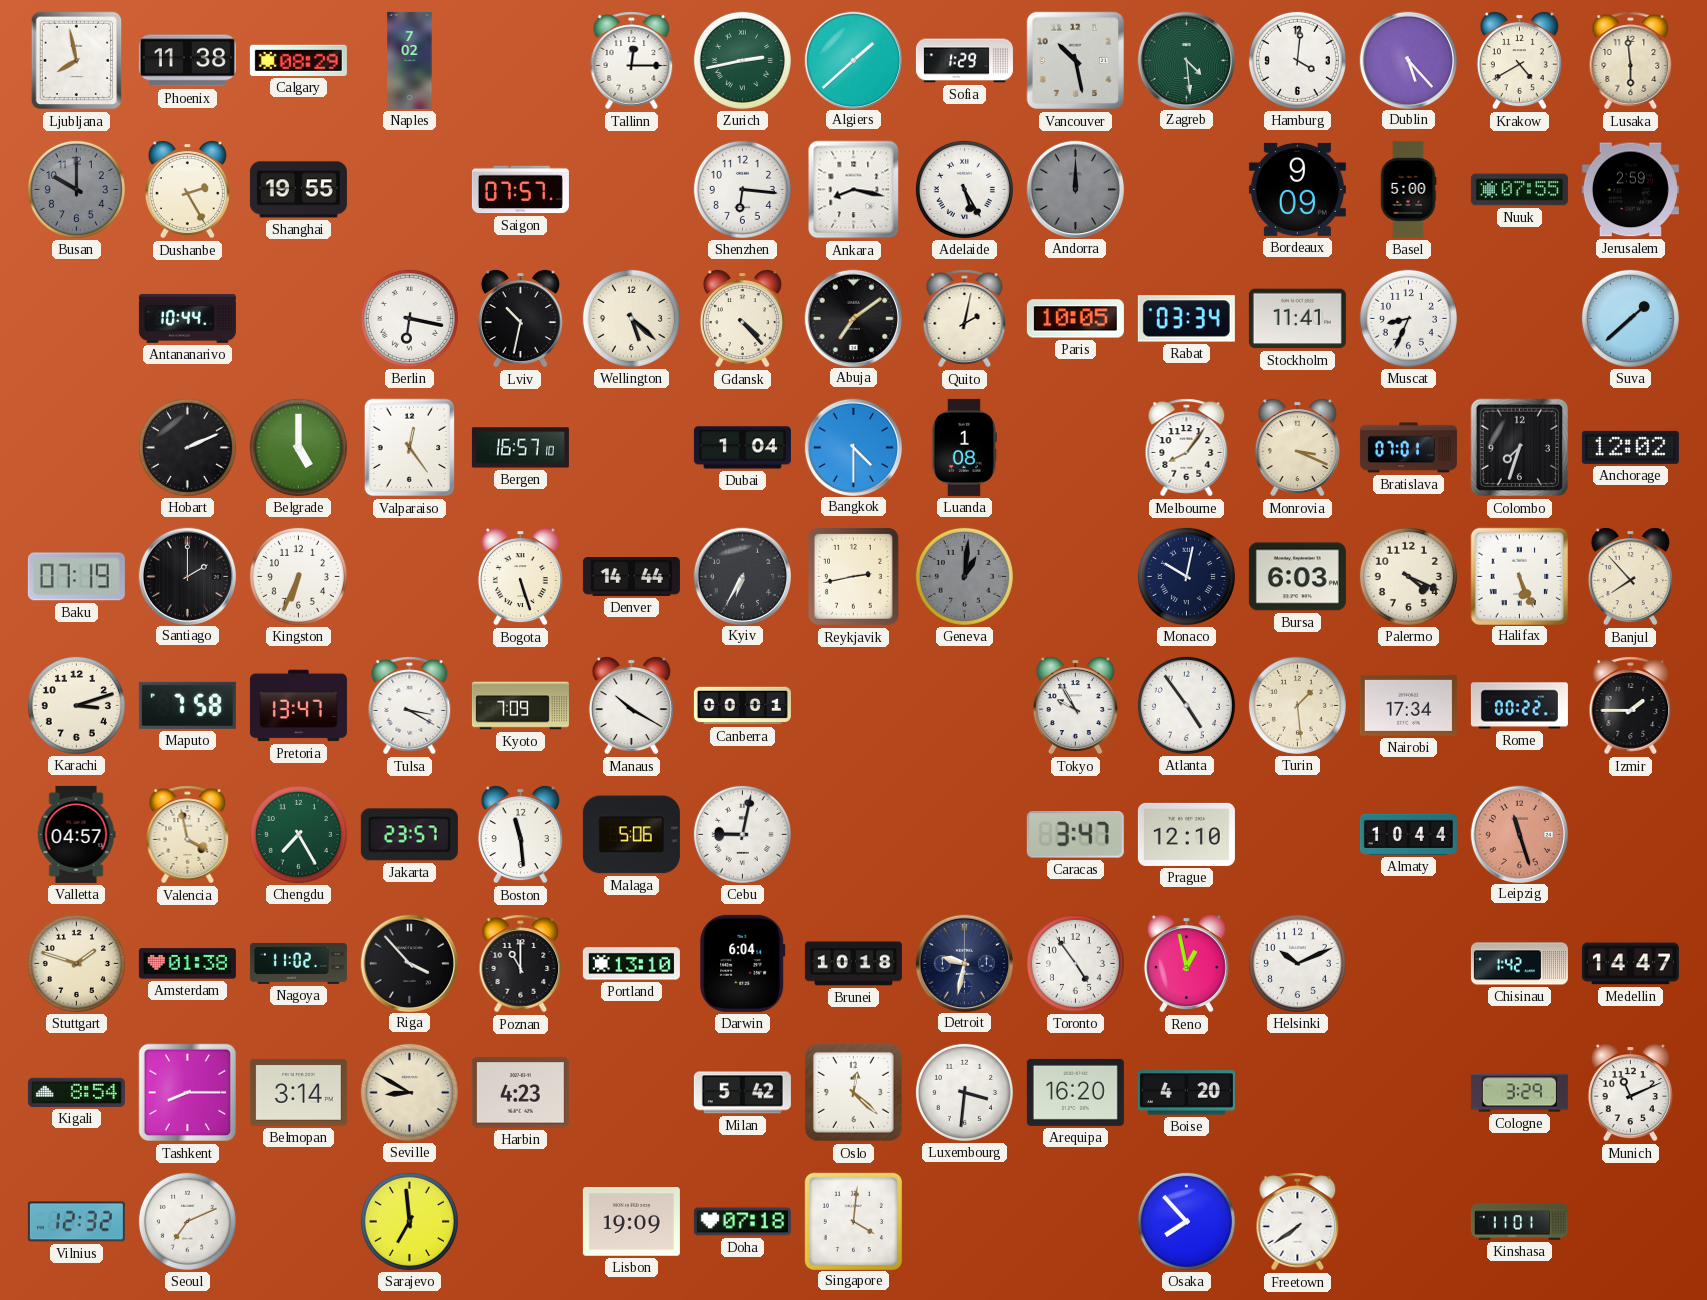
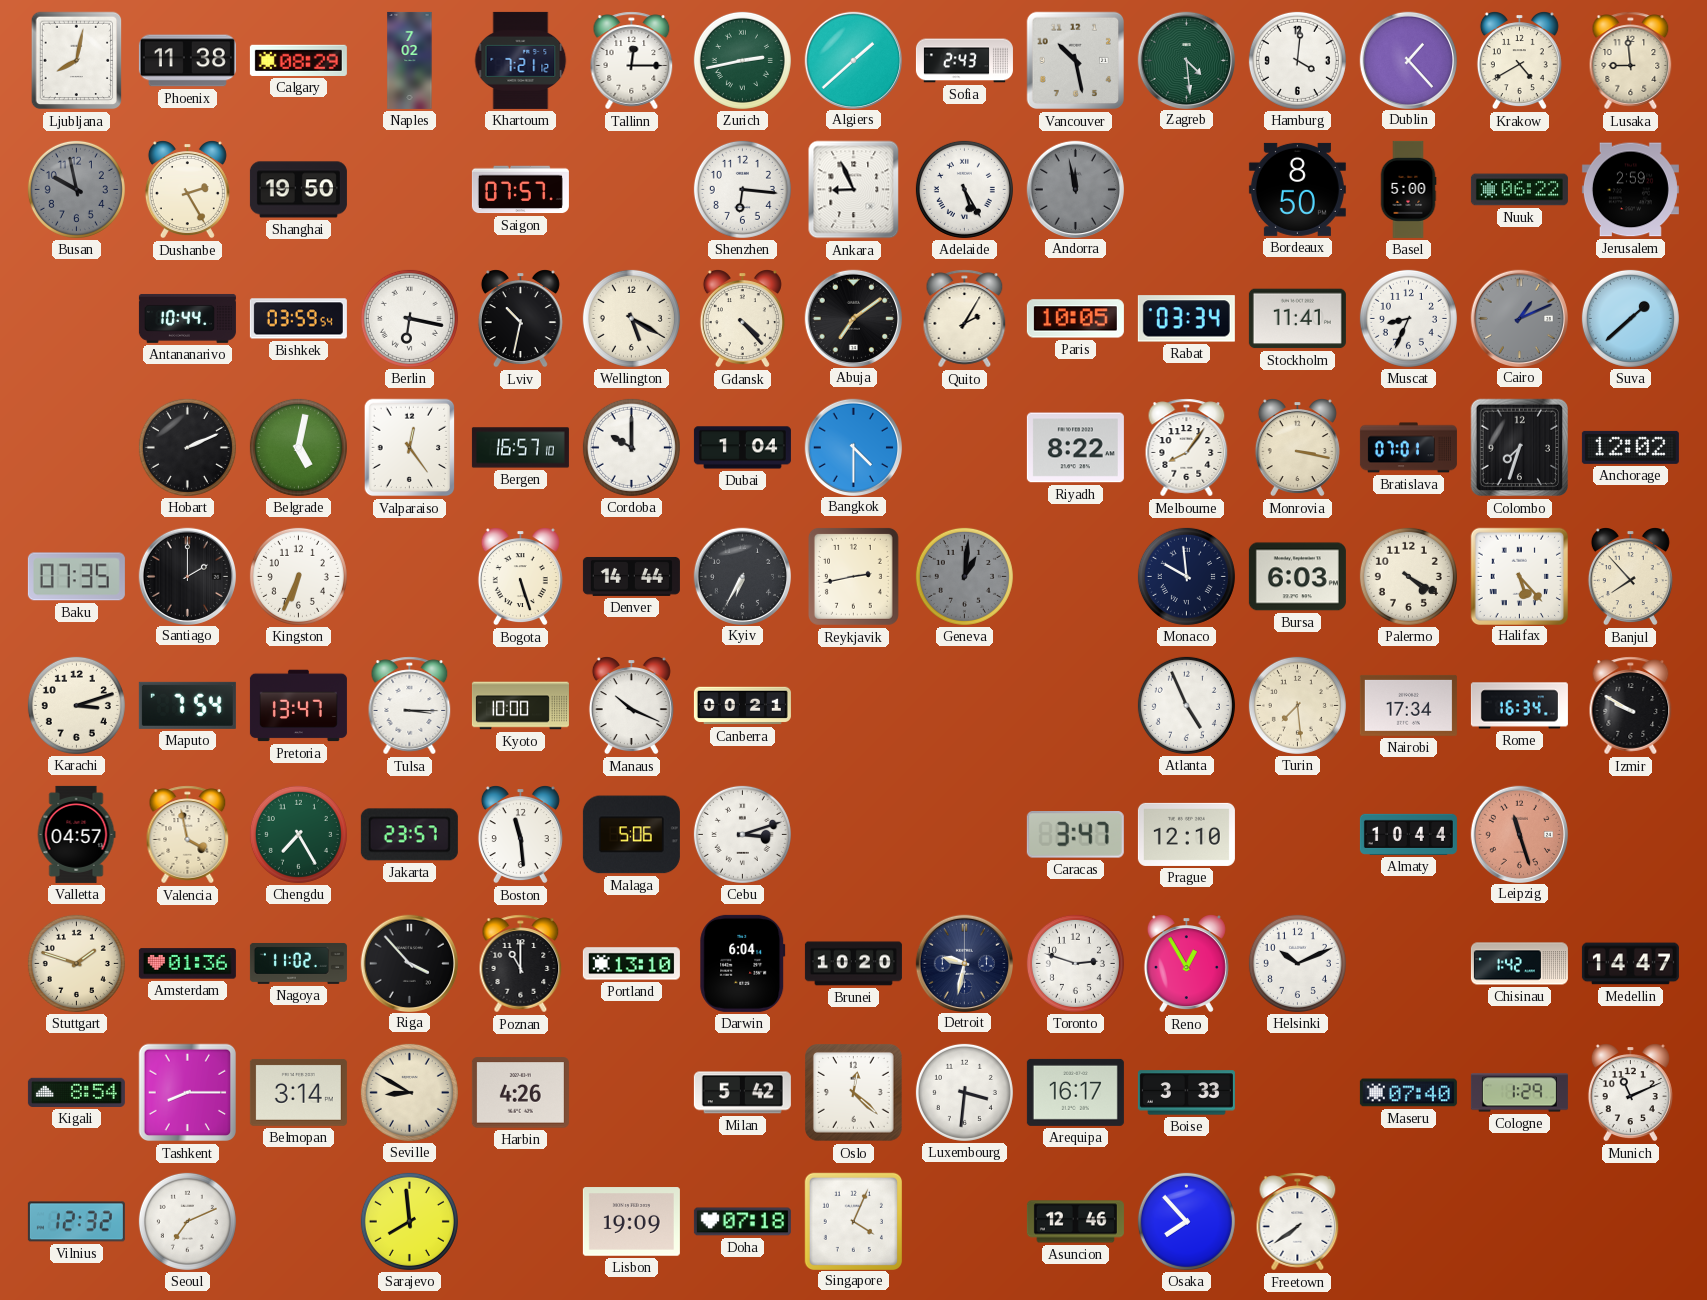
Ljubljana: 7:58 -> 8:02
Khartoum: none -> 7:21
Sofia: 1:29 -> 2:43
Dublin: 5:23 -> 1:23
Lusaka: 5:59 -> 8:59
Busan: 10:00 -> 9:58
Shanghai: 19:55 -> 19:50
Ankara: 8:17 -> 8:56
Andorra: 12:00 -> 11:58
Bordeaux: 9:09 -> 8:50
Nuuk: 07:55 -> 06:22
Bishkek: none -> 03:59
Wellington: 5:22 -> 5:20
Quito: 2:02 -> 2:05
Cairo: none -> 1:11
Belgrade: 5:00 -> 5:02
Cordoba: none -> 10:00
Luanda: 1:08 -> none
Riyadh: none -> 8:22
Monrovia: 3:19 -> 3:17
Baku: 07:19 -> 07:35
Monaco: 10:02 -> 9:59
Palermo: 4:19 -> 4:20
Halifax: 5:26 -> 5:23
Maputo: 7:58 -> 7:54
Tulsa: 3:20 -> 3:15
Kyoto: 7:09 -> 10:00
Manaus: 10:20 -> 10:19
Canberra: 00:01 -> 00:21
Tokyo: 9:55 -> none
Atlanta: 4:54 -> 4:56
Turin: 1:29 -> 7:29
Rome: 00:22 -> 16:34
Izmir: 1:45 -> 9:50
Cebu: 9:02 -> 3:12
Amsterdam: 01:38 -> 01:36
Brunei: 10:18 -> 10:20
Toronto: 4:54 -> 2:48
Reno: 12:58 -> 12:55
Harbin: 4:23 -> 4:26
Arequipa: 16:20 -> 16:17
Boise: 4:20 -> 3:33
Maseru: none -> 07:40
Cologne: 3:29 -> 1:29
Sarajevo: 6:59 -> 7:59
Singapore: 4:01 -> 4:04
Asuncion: none -> 12:46
Kinshasa: 11:01 -> none
